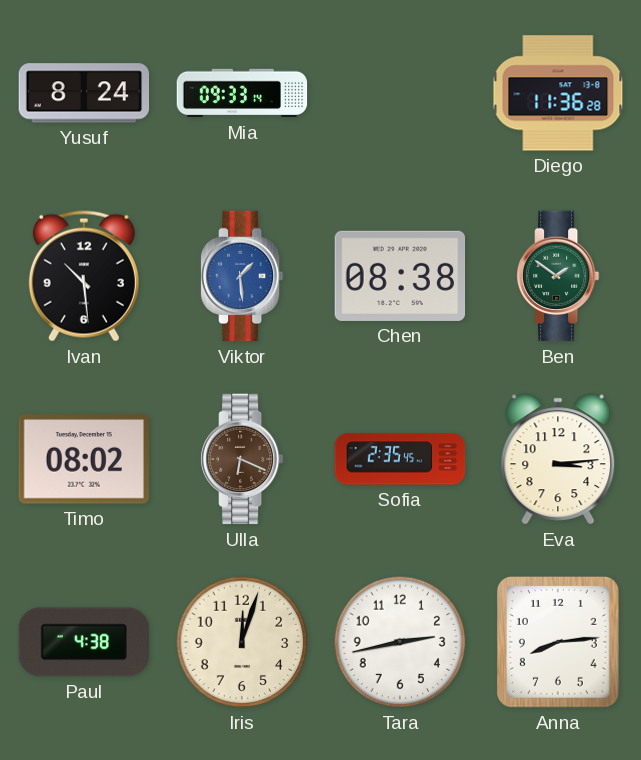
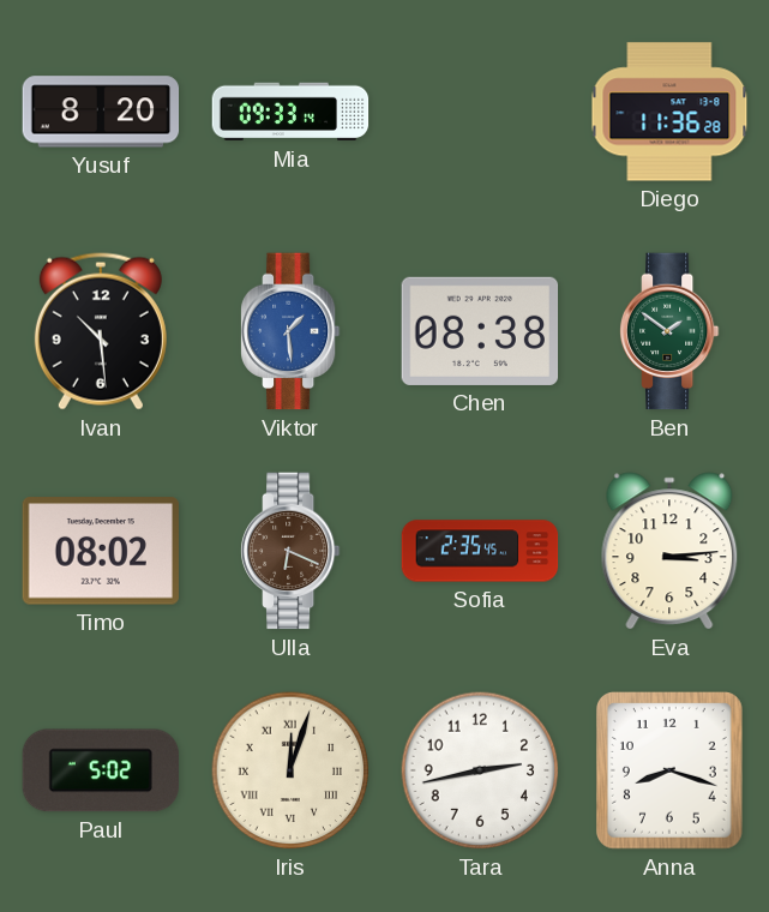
Yusuf: 8:24 -> 8:20
Paul: 4:38 -> 5:02
Iris numerals: Arabic -> Roman
Anna: 8:14 -> 8:18
